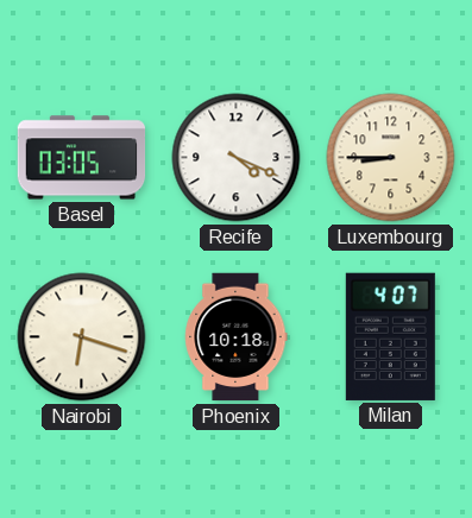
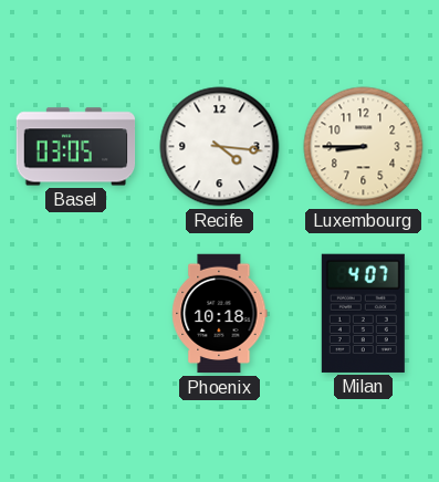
Recife: 4:19 -> 4:16
Nairobi: 6:18 -> none
